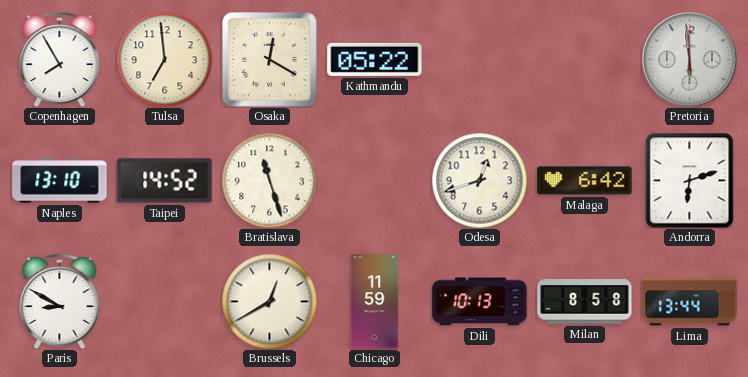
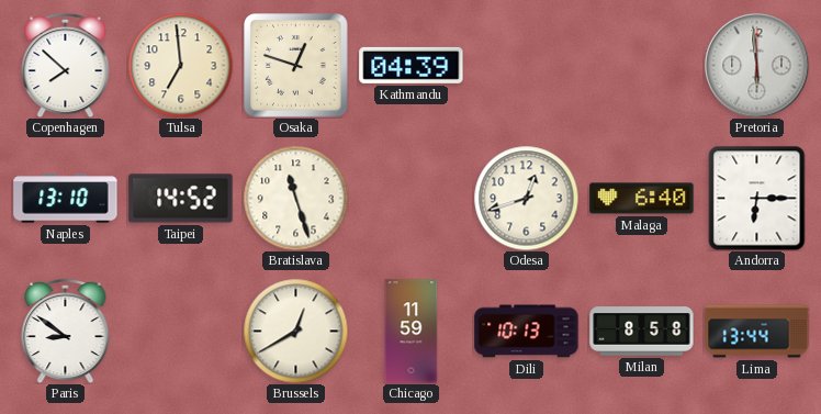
Copenhagen: 7:55 -> 7:52
Osaka: 12:20 -> 12:48
Kathmandu: 05:22 -> 04:39
Malaga: 6:42 -> 6:40
Andorra: 6:12 -> 6:15
Paris: 8:50 -> 8:51
